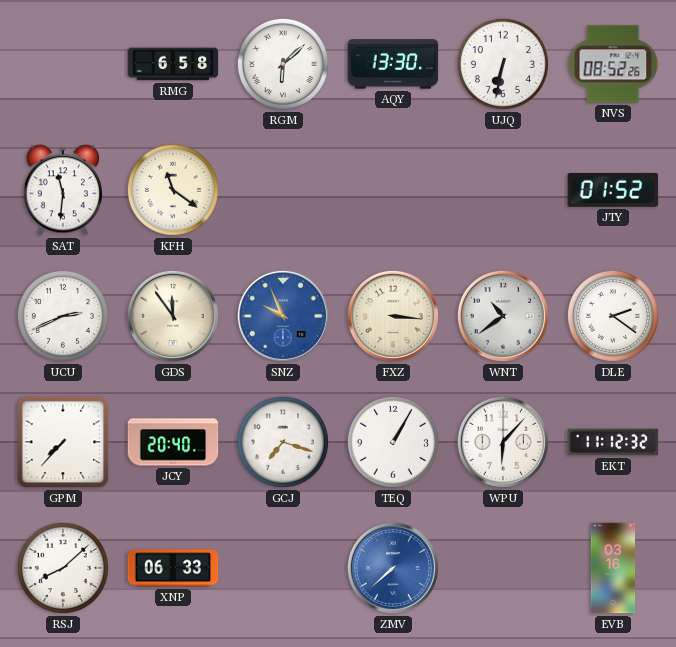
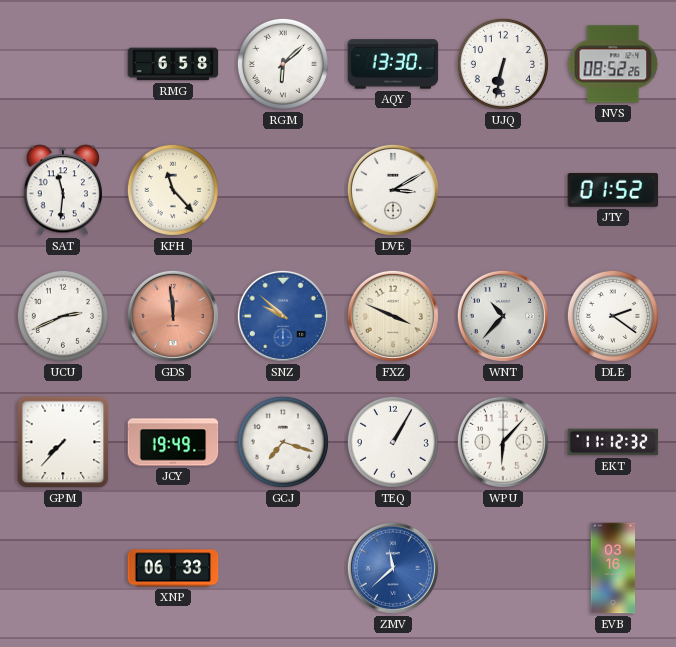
KFH: 11:21 -> 11:23
DVE: none -> 3:10
GDS: 11:54 -> 11:59
GDS dial: cream -> salmon
SNZ: 9:56 -> 9:52
FXZ: 3:16 -> 3:49
WNT: 10:39 -> 10:37
JCY: 20:40 -> 19:49
RSJ: 8:08 -> none
ZMV: 7:38 -> 11:38
